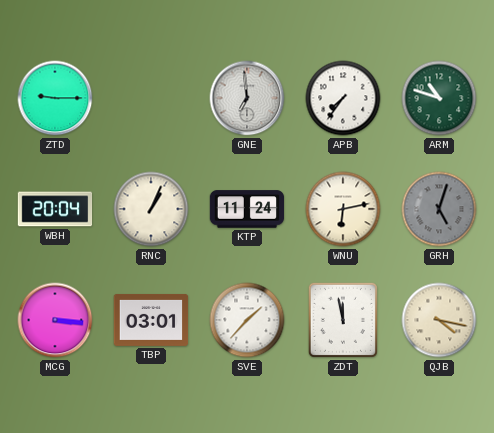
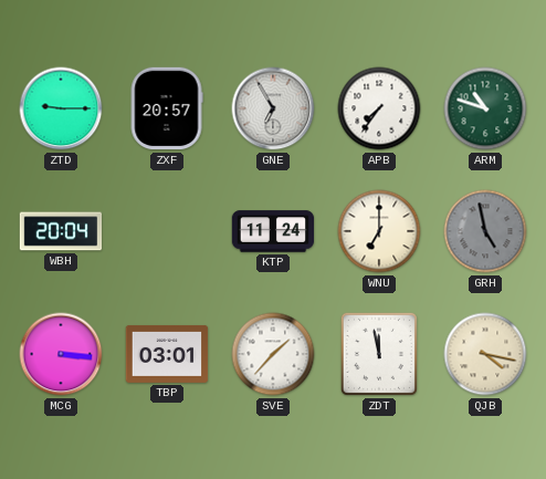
ZXF: none -> 20:57
GNE: 6:59 -> 6:55
RNC: 1:04 -> none
WNU: 6:13 -> 7:00
GRH: 5:03 -> 4:58
